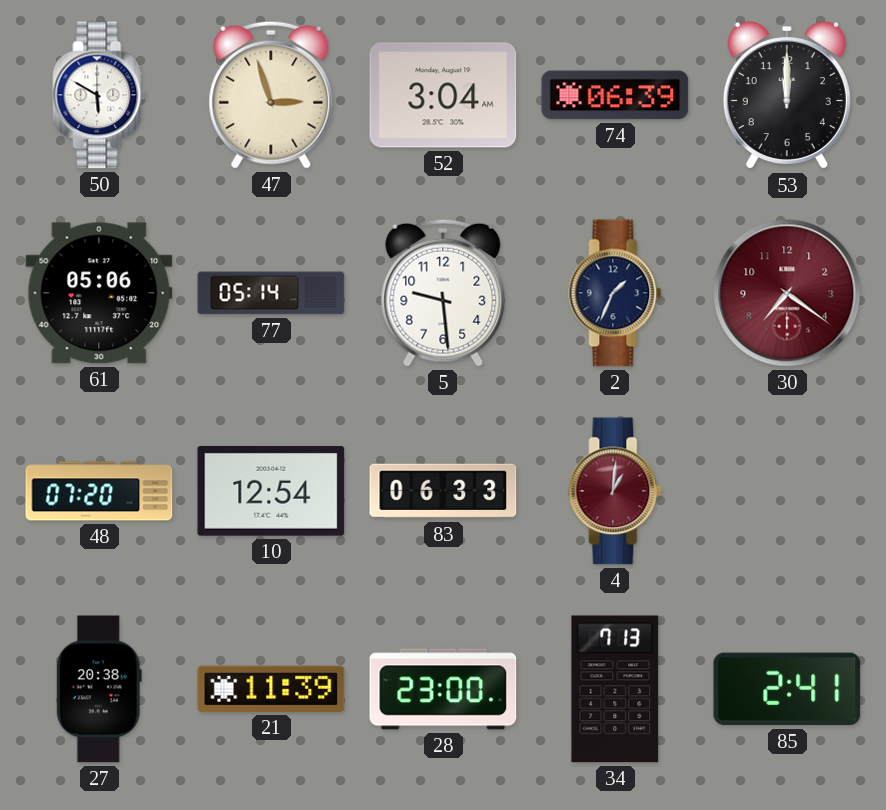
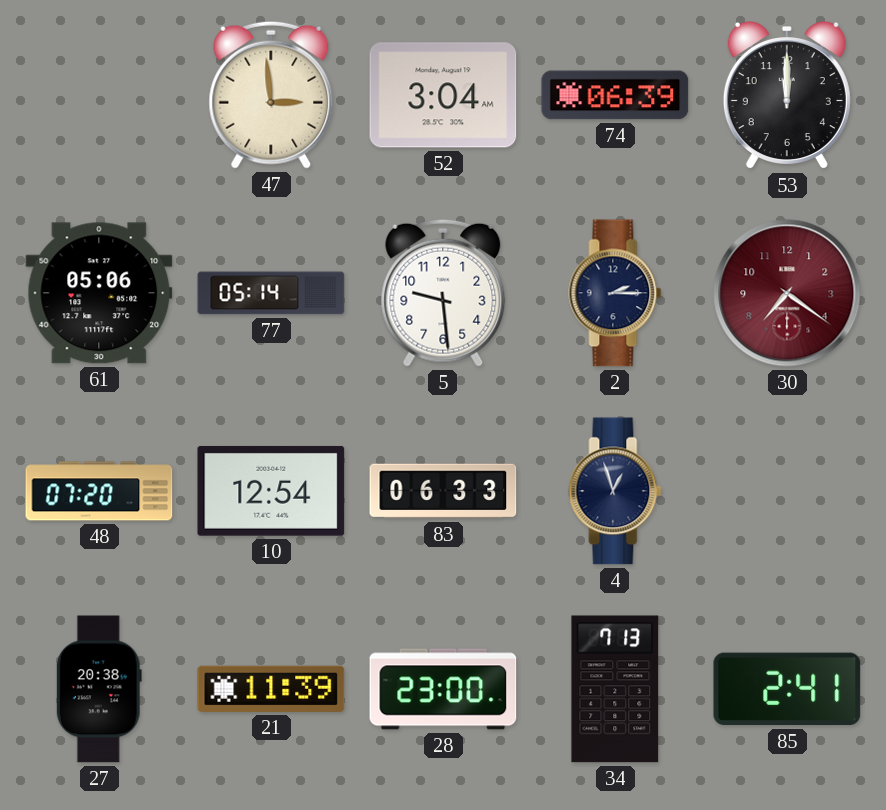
50: 5:50 -> none
47: 2:57 -> 2:59
2: 1:34 -> 2:15
4: 1:01 -> 12:57
4 dial: burgundy -> navy
